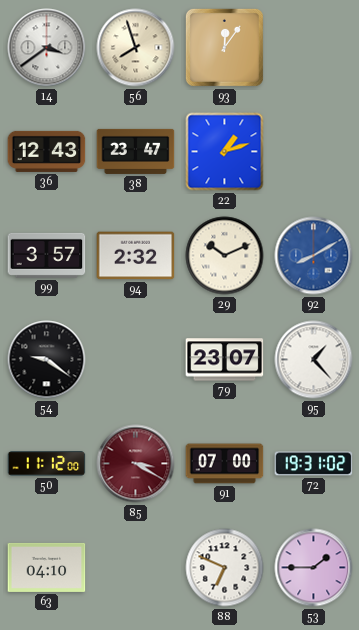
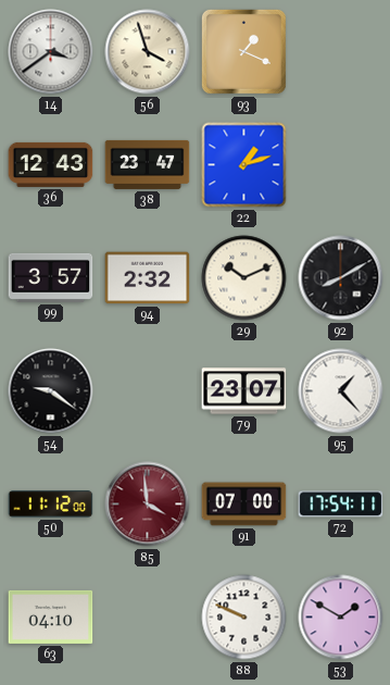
56: 7:57 -> 3:57
93: 12:06 -> 1:19
92 dial: blue -> black
85: 3:20 -> 3:59
72: 19:31 -> 17:54
88: 6:49 -> 9:49
53: 1:45 -> 1:50
